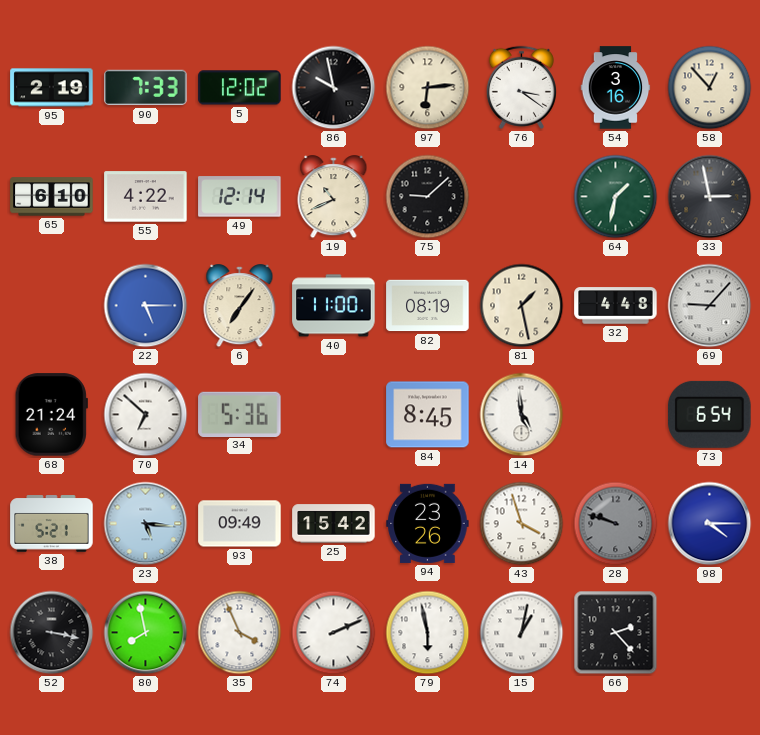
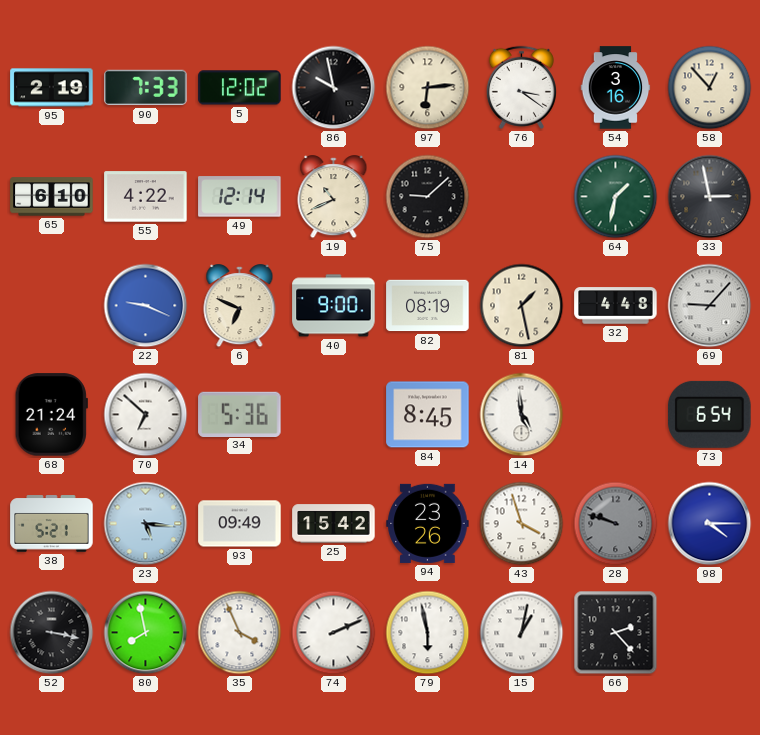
22: 5:15 -> 9:19
6: 7:06 -> 6:49
40: 11:00 -> 9:00
